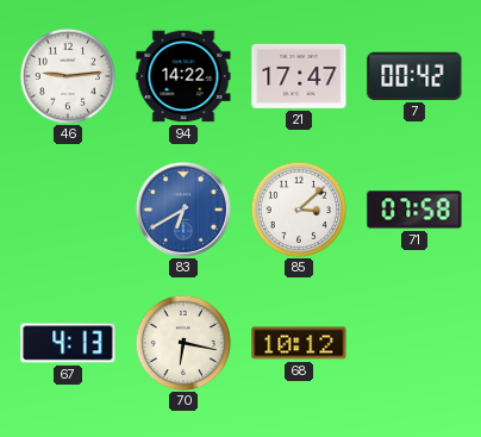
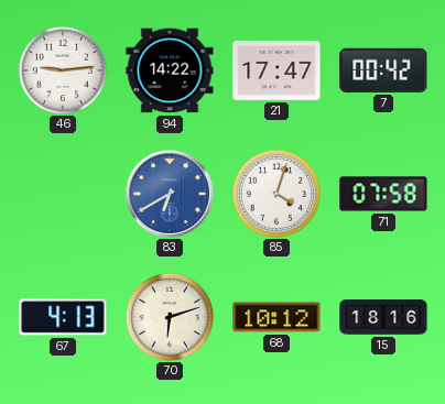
85: 3:08 -> 4:03
70: 6:17 -> 6:12
15: none -> 18:16
